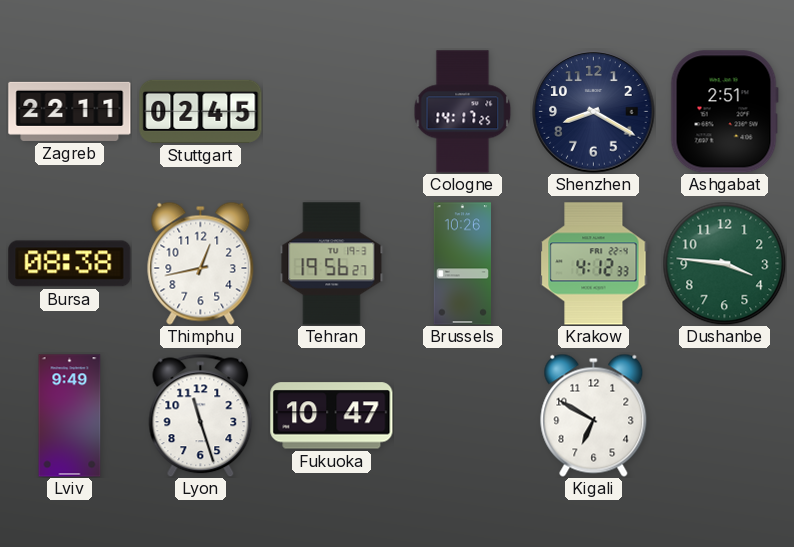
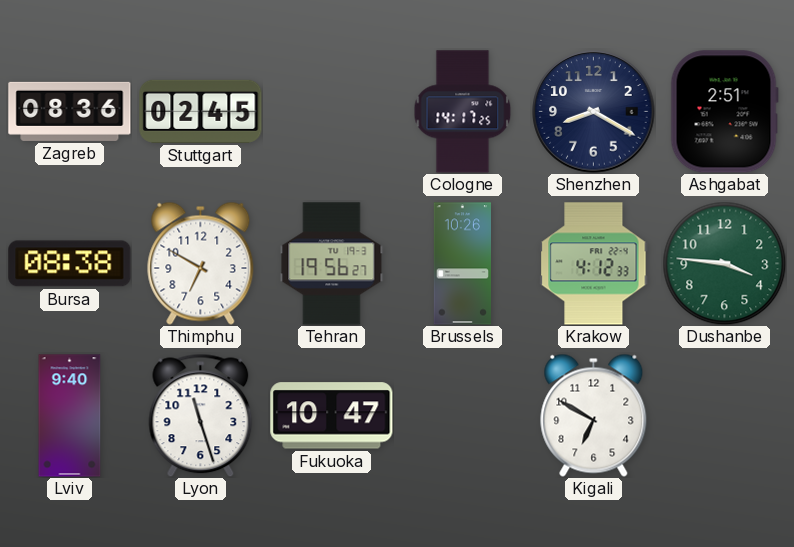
Zagreb: 22:11 -> 08:36
Thimphu: 12:43 -> 6:50
Lviv: 9:49 -> 9:40
